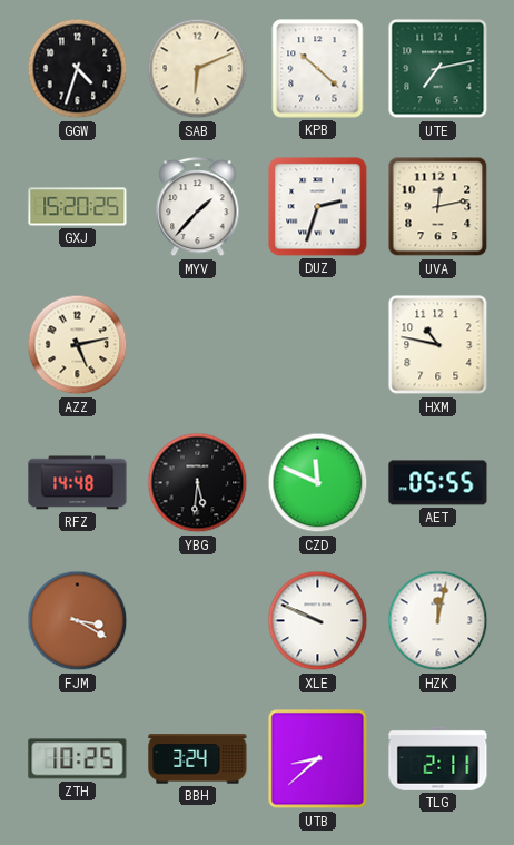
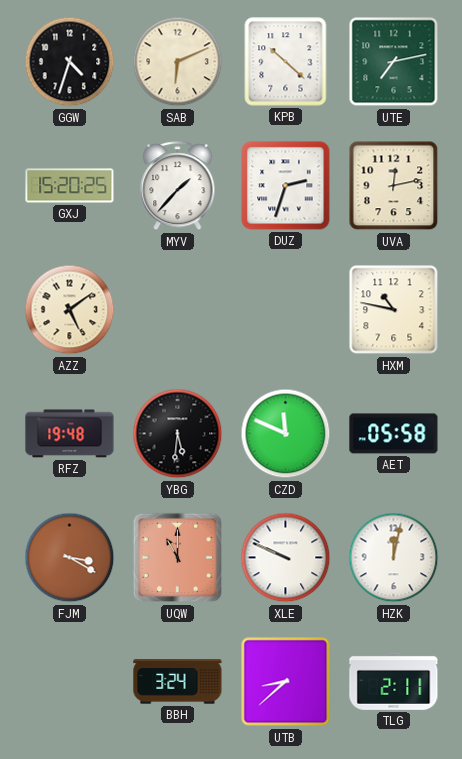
AZZ: 5:13 -> 5:09
RFZ: 14:48 -> 19:48
AET: 05:55 -> 05:58
UQW: none -> 11:00
ZTH: 10:25 -> none
